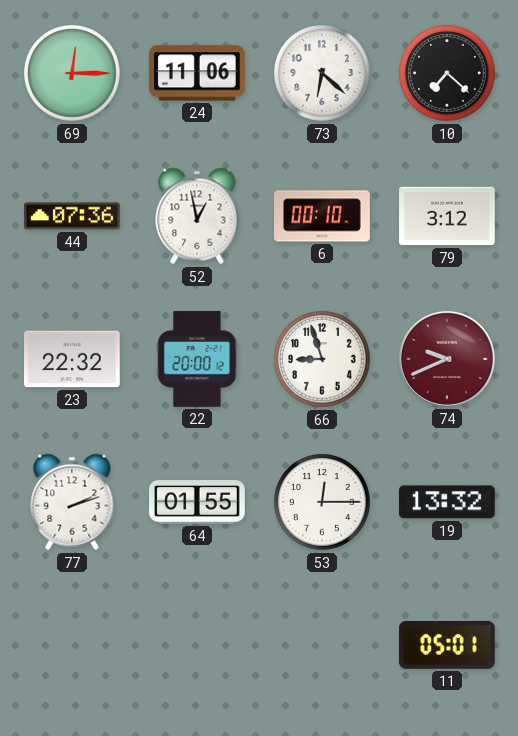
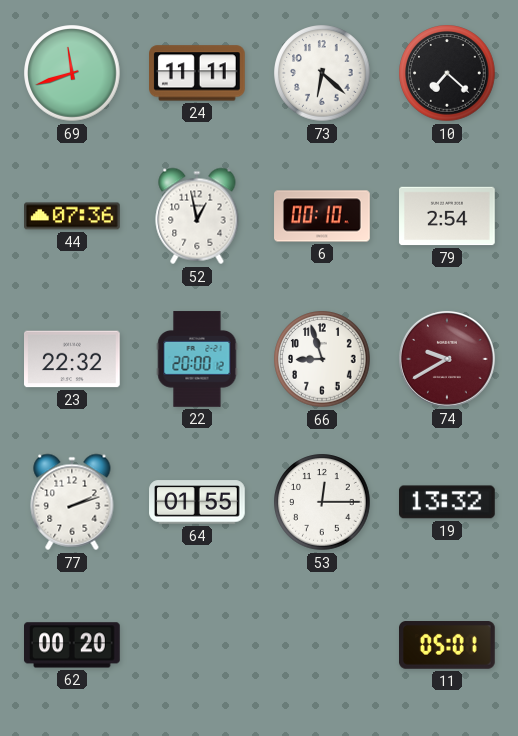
69: 12:15 -> 11:42
24: 11:06 -> 11:11
79: 3:12 -> 2:54
74: 9:41 -> 9:40
62: none -> 00:20
